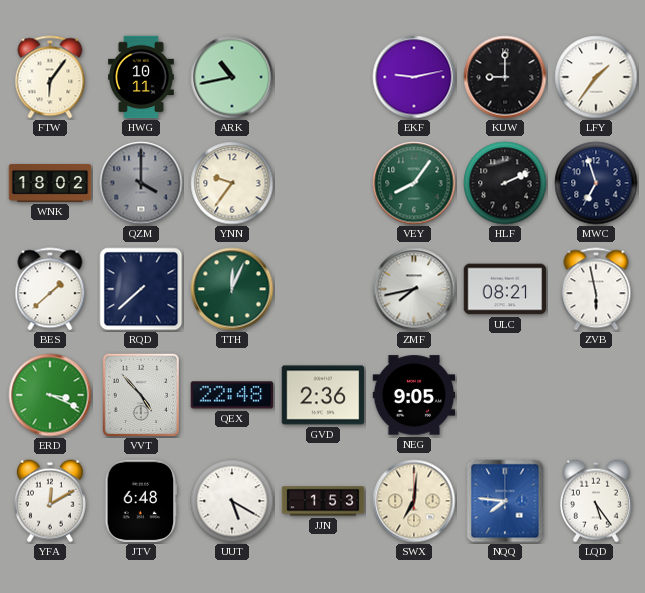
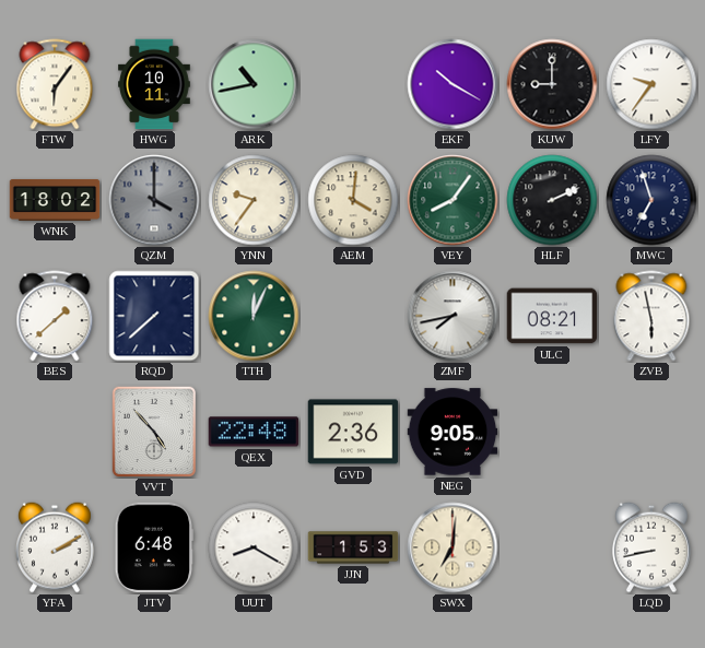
EKF: 9:13 -> 10:20
LFY: 1:36 -> 9:36
AEM: none -> 4:01
ERD: 3:19 -> none
YFA: 12:10 -> 2:10
UUT: 5:20 -> 8:20
NQQ: 7:46 -> none
LQD: 5:24 -> 8:43
